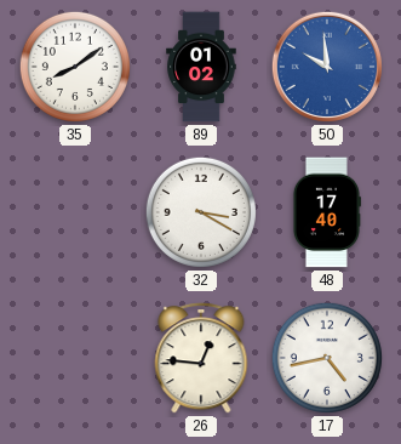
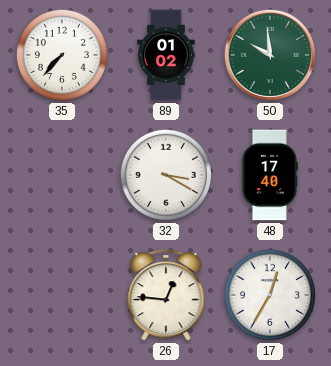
35: 8:09 -> 7:37
50 dial: blue -> green
17: 4:43 -> 12:35
